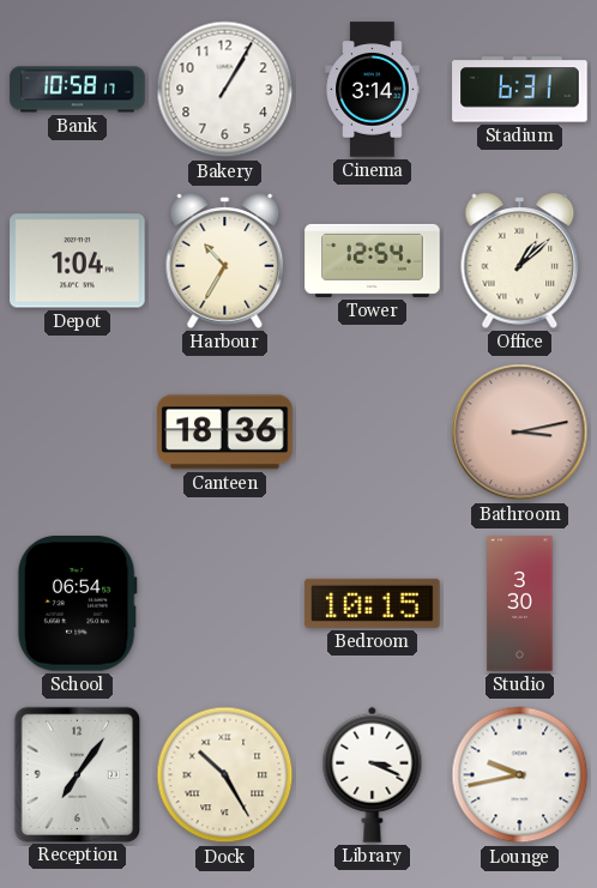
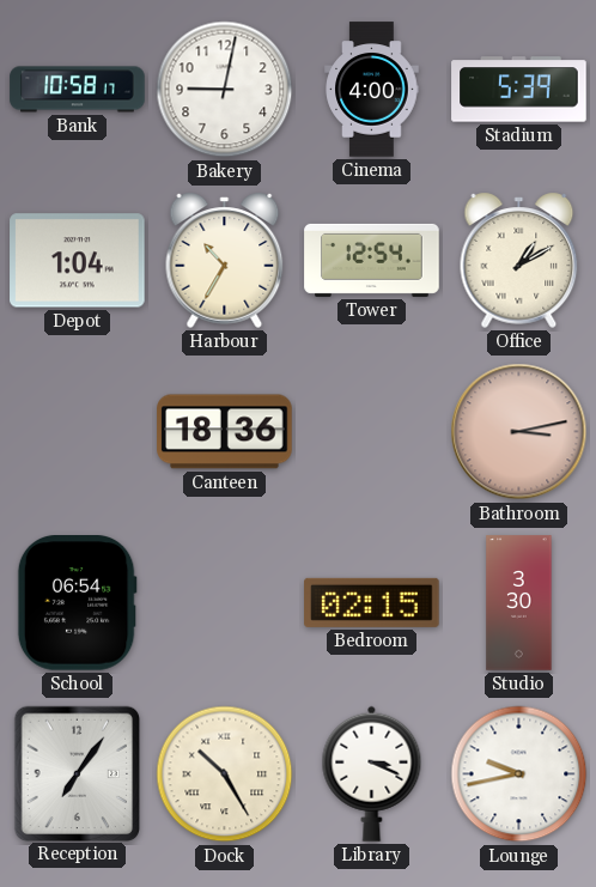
Bakery: 1:05 -> 9:02
Cinema: 3:14 -> 4:00
Stadium: 6:31 -> 5:39
Office: 1:08 -> 1:10
Bedroom: 10:15 -> 02:15
